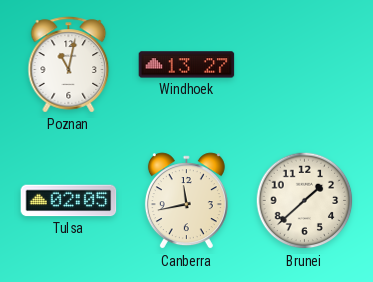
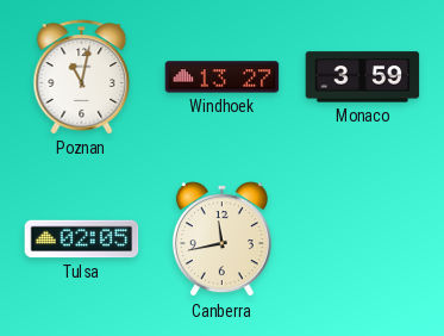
Monaco: none -> 3:59
Brunei: 1:38 -> none
